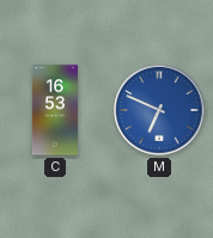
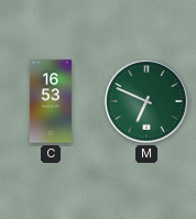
M dial: blue -> green
